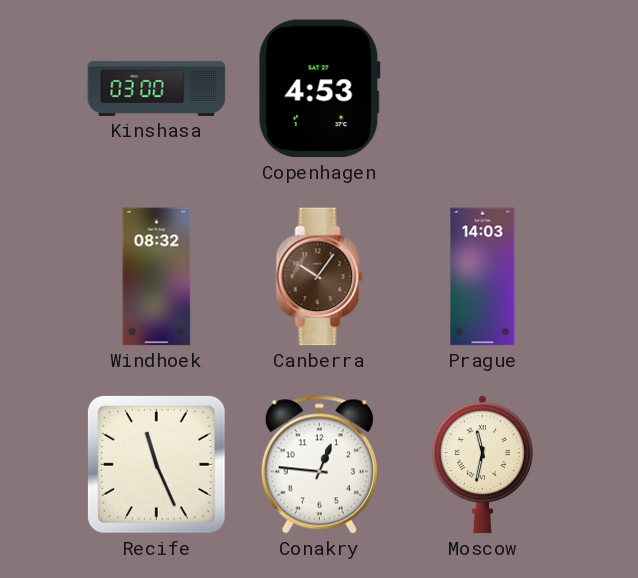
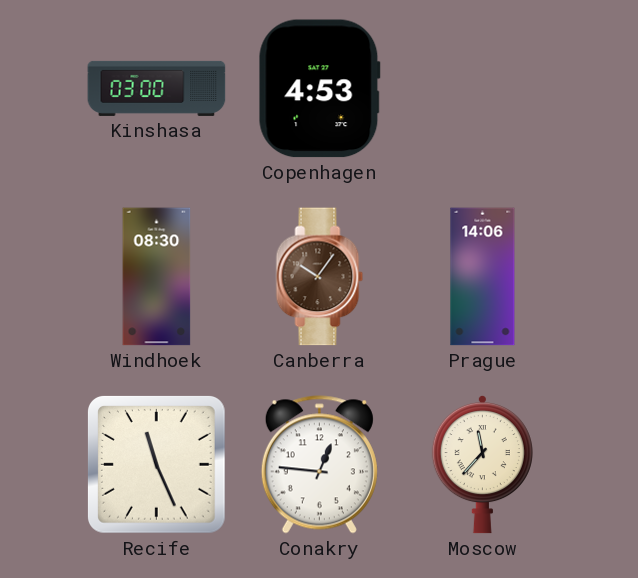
Windhoek: 08:32 -> 08:30
Prague: 14:03 -> 14:06
Moscow: 11:32 -> 11:37
